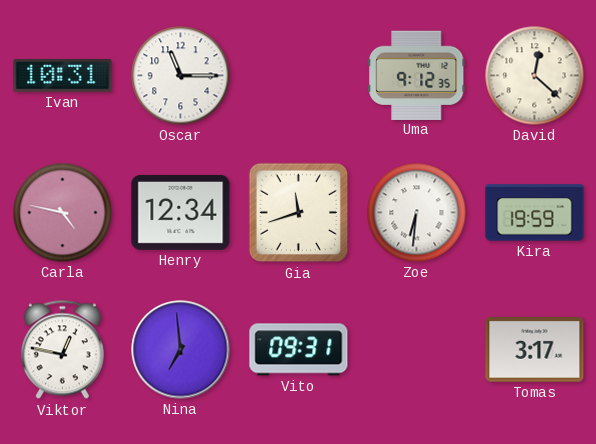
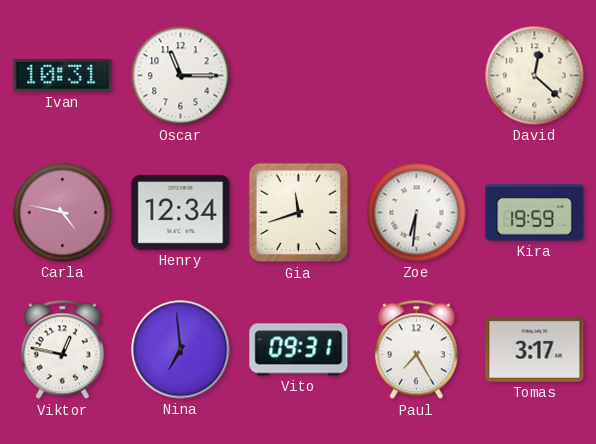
Uma: 9:12 -> none
Paul: none -> 7:25
